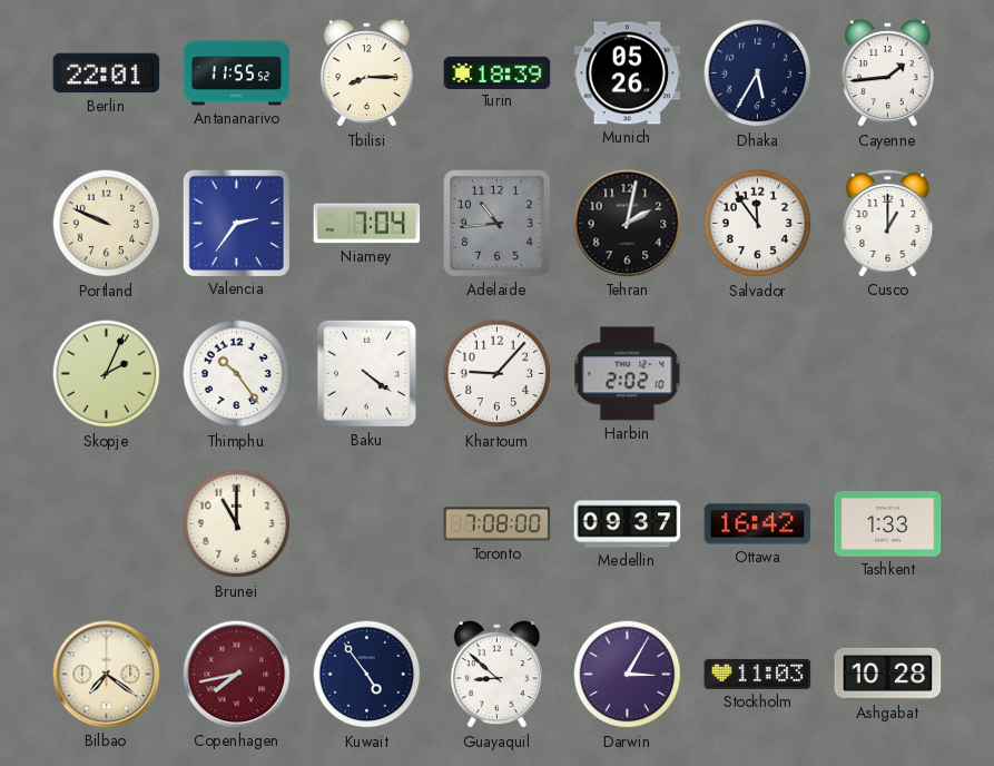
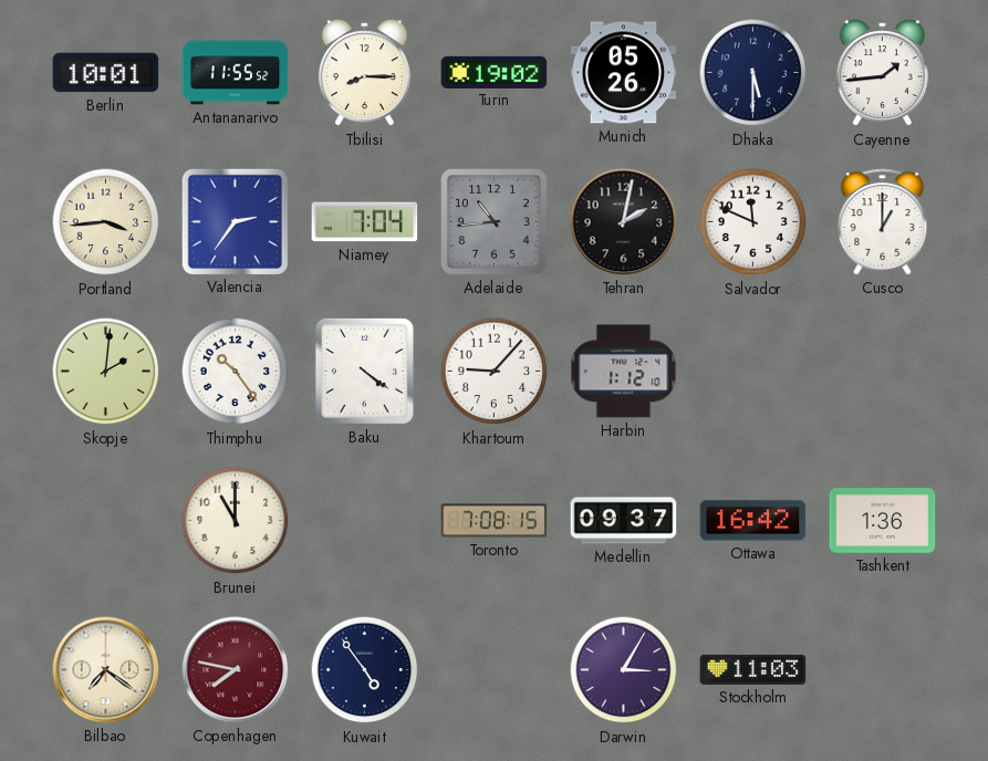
Berlin: 22:01 -> 10:01
Turin: 18:39 -> 19:02
Dhaka: 5:35 -> 5:30
Portland: 9:49 -> 3:44
Salvador: 11:54 -> 11:49
Skopje: 2:04 -> 2:01
Harbin: 2:02 -> 1:12
Toronto: 7:08:00 -> 7:08:15
Tashkent: 1:33 -> 1:36
Copenhagen: 7:43 -> 7:47
Guayaquil: 8:52 -> none
Ashgabat: 10:28 -> none
